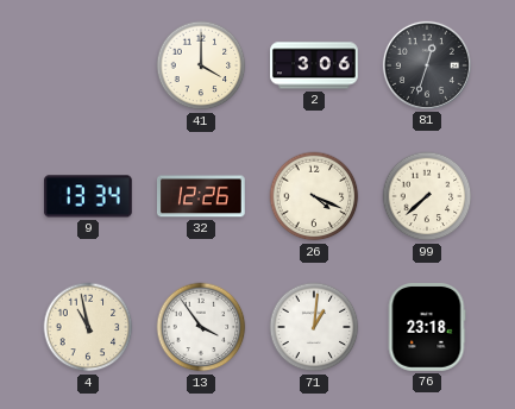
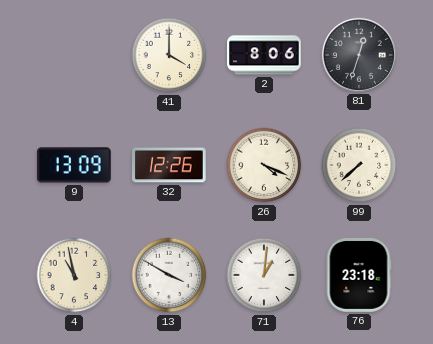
2: 3:06 -> 8:06
9: 13:34 -> 13:09
13: 3:54 -> 3:50
